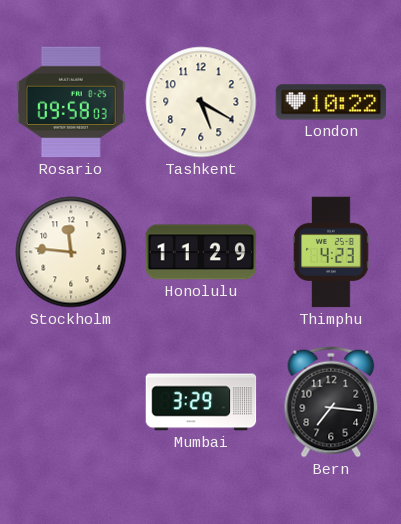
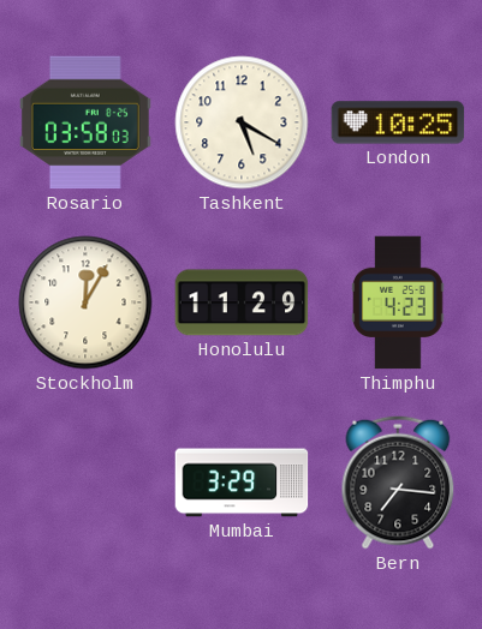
Rosario: 09:58 -> 03:58
London: 10:22 -> 10:25
Stockholm: 11:46 -> 12:05
